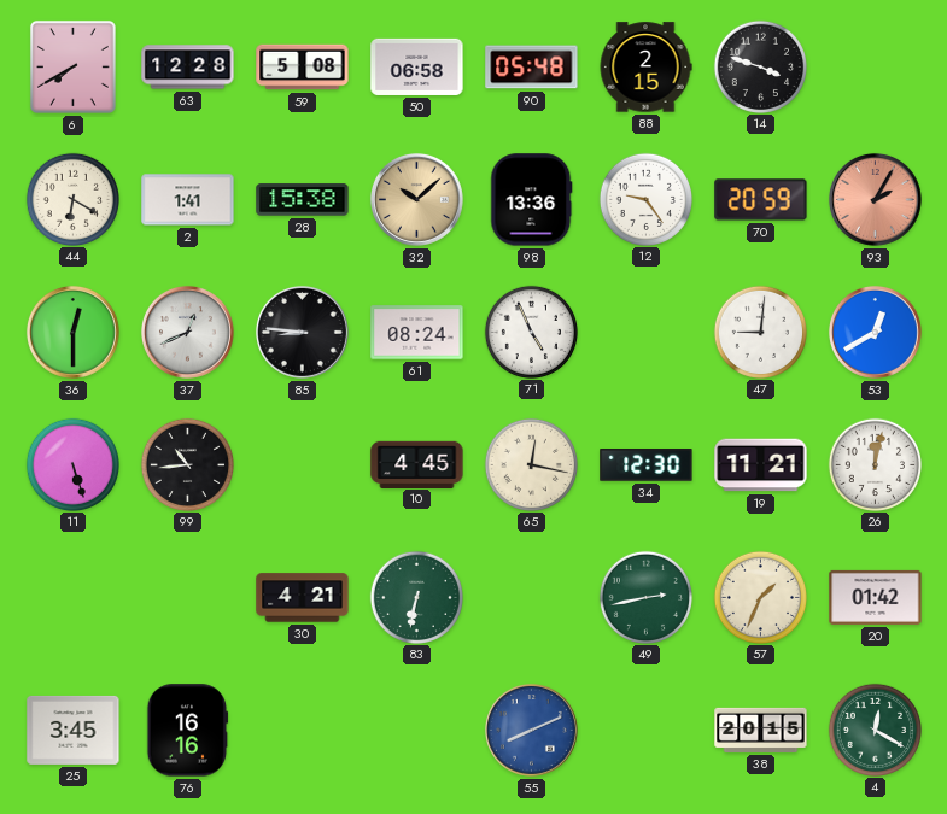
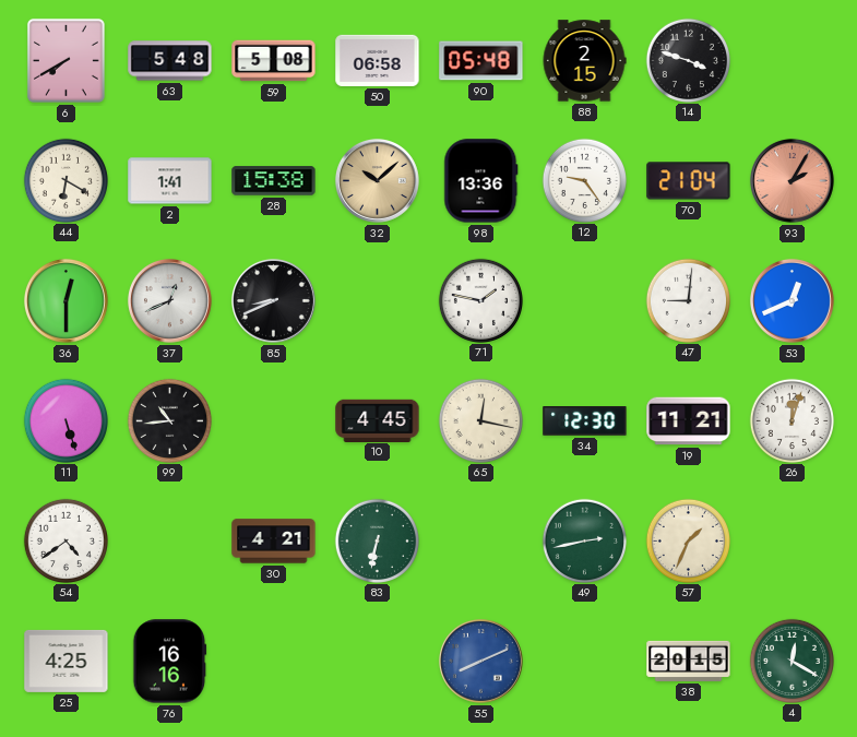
63: 12:28 -> 5:48
70: 20:59 -> 21:04
85: 8:46 -> 8:41
61: 08:24 -> none
71: 4:56 -> 1:47
53: 12:40 -> 12:41
26: 12:02 -> 12:03
54: none -> 4:39
20: 01:42 -> none
25: 3:45 -> 4:25
